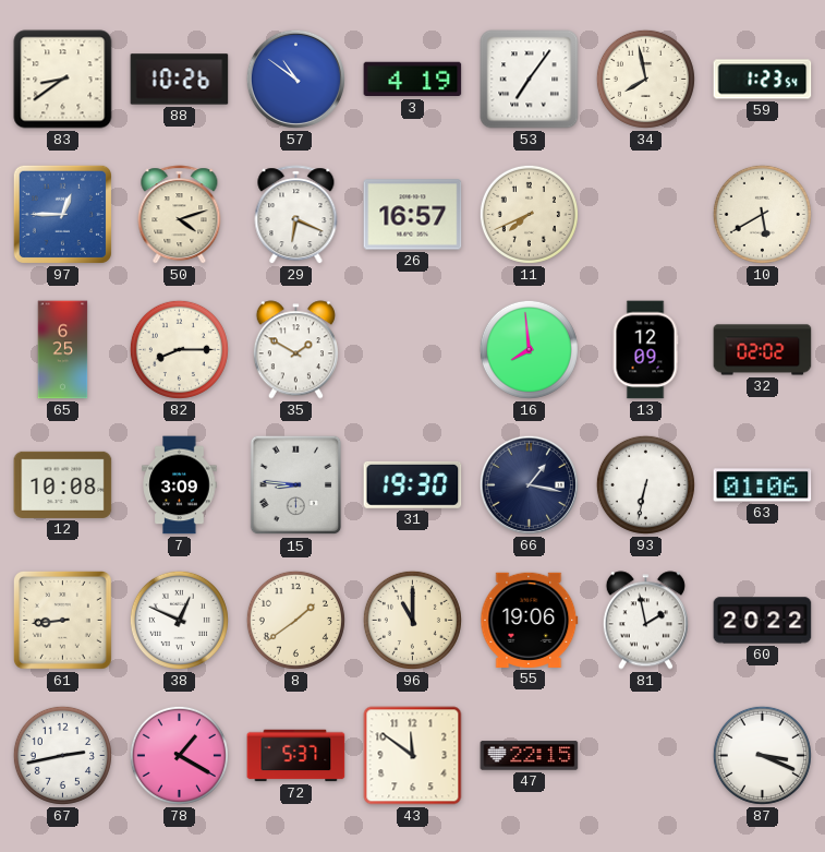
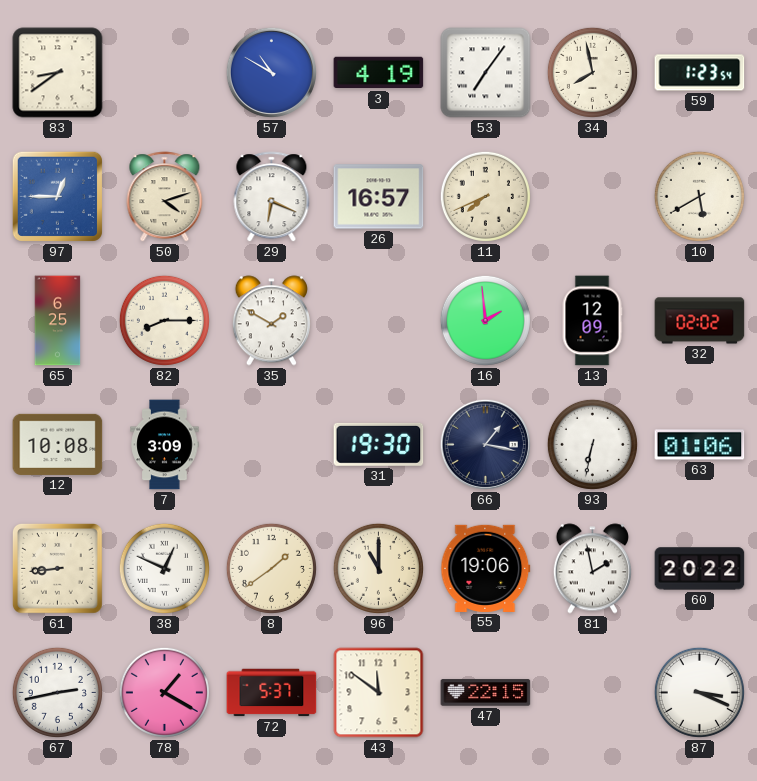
88: 10:26 -> none
57: 10:51 -> 10:50
16: 7:59 -> 1:59
15: 8:46 -> none
